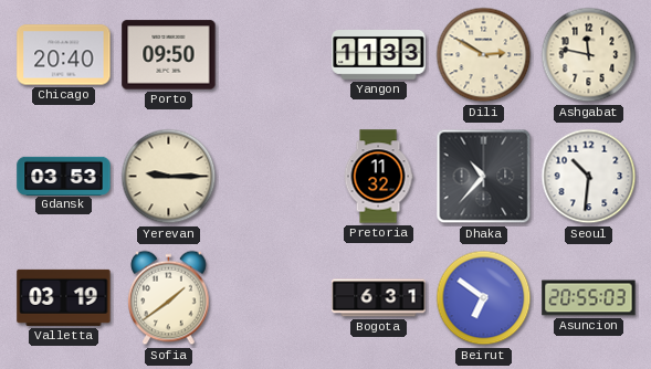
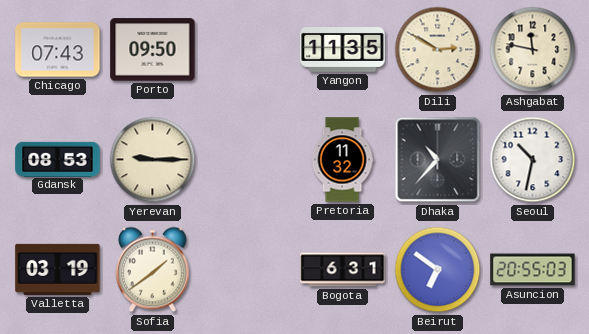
Chicago: 20:40 -> 07:43
Yangon: 11:33 -> 11:35
Gdansk: 03:53 -> 08:53
Seoul: 10:31 -> 10:32
